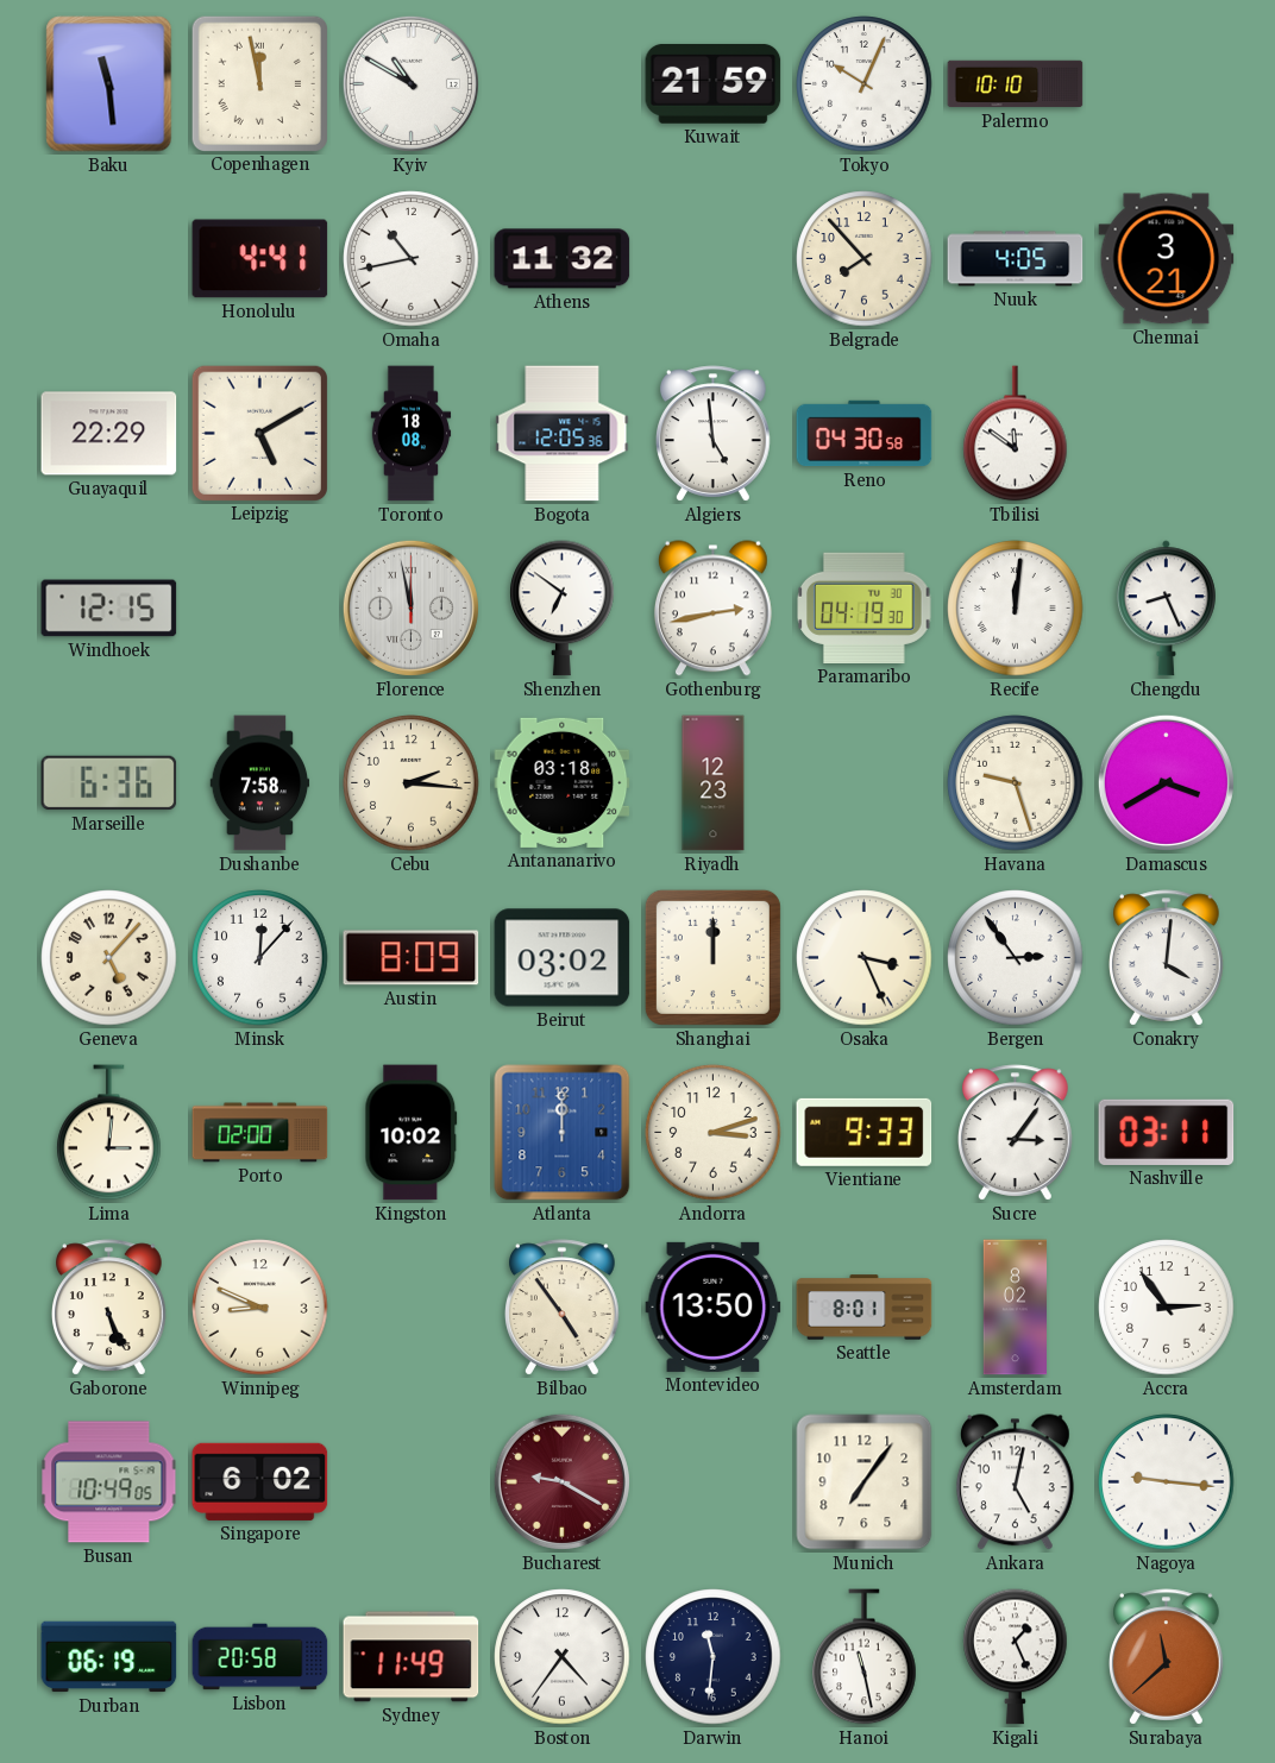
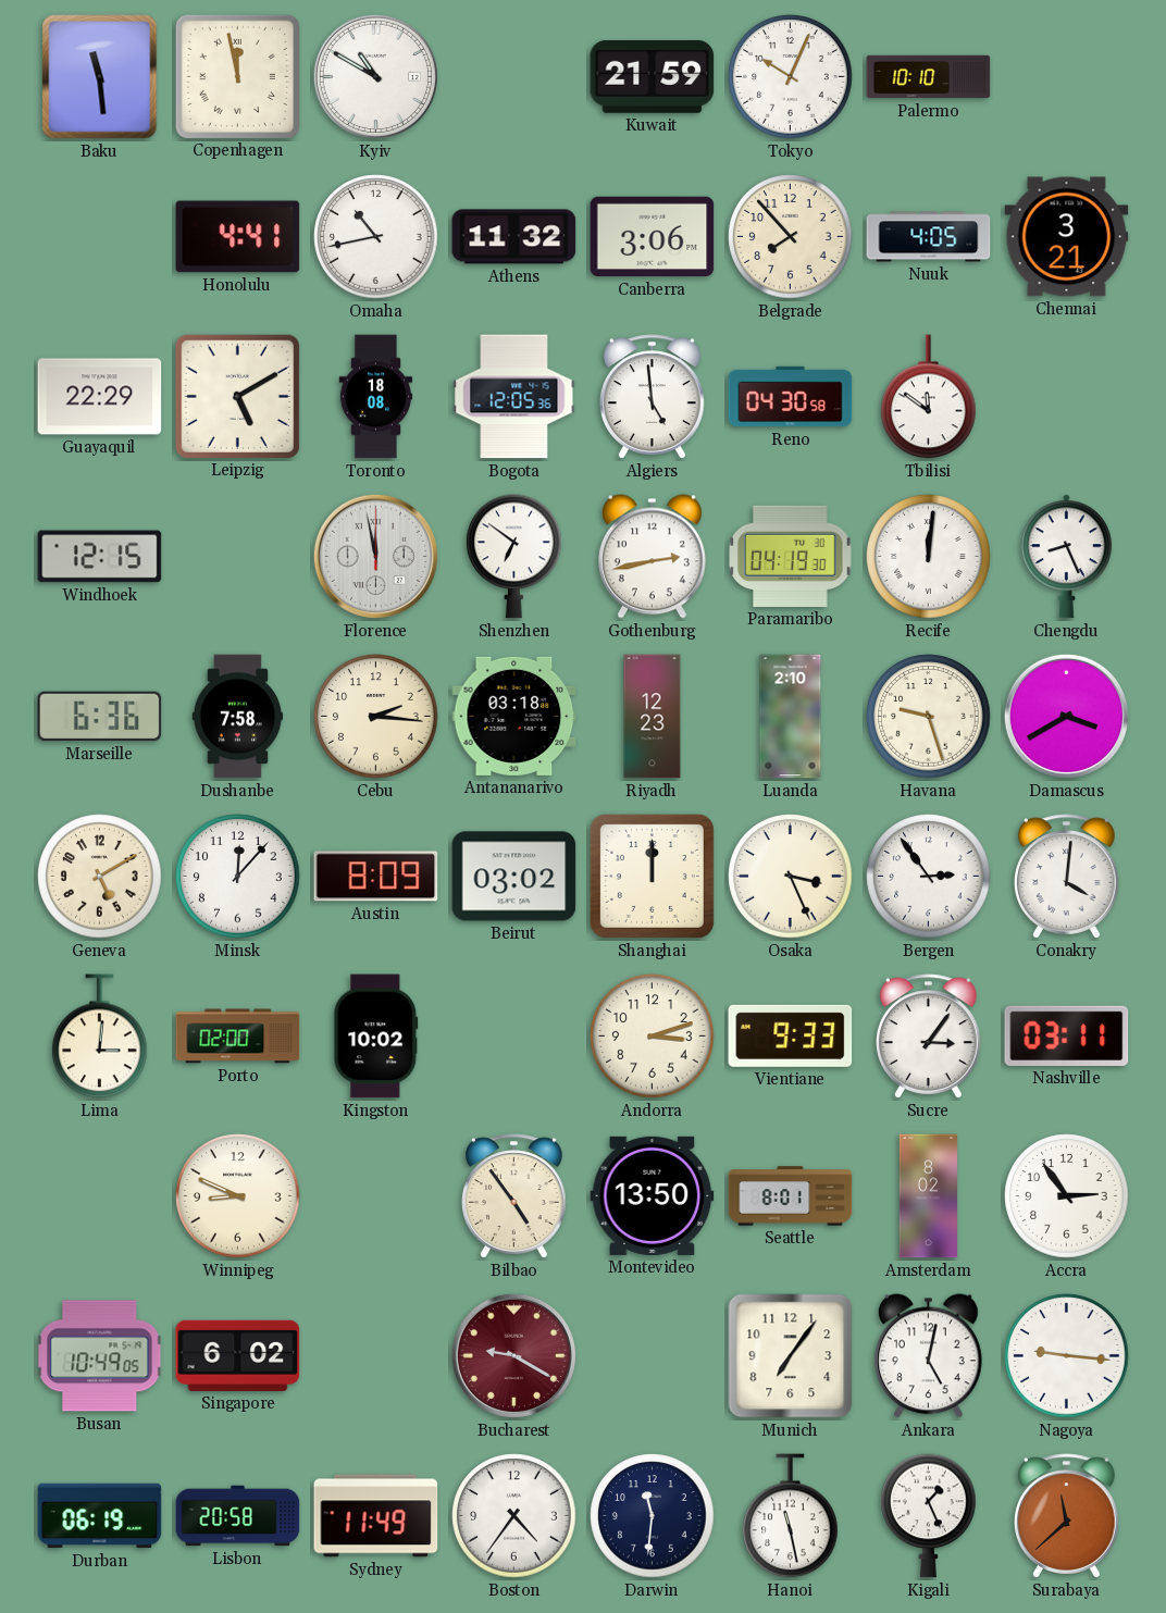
Canberra: none -> 3:06
Luanda: none -> 2:10
Geneva: 5:07 -> 5:10
Atlanta: 12:00 -> none
Gaborone: 5:26 -> none
